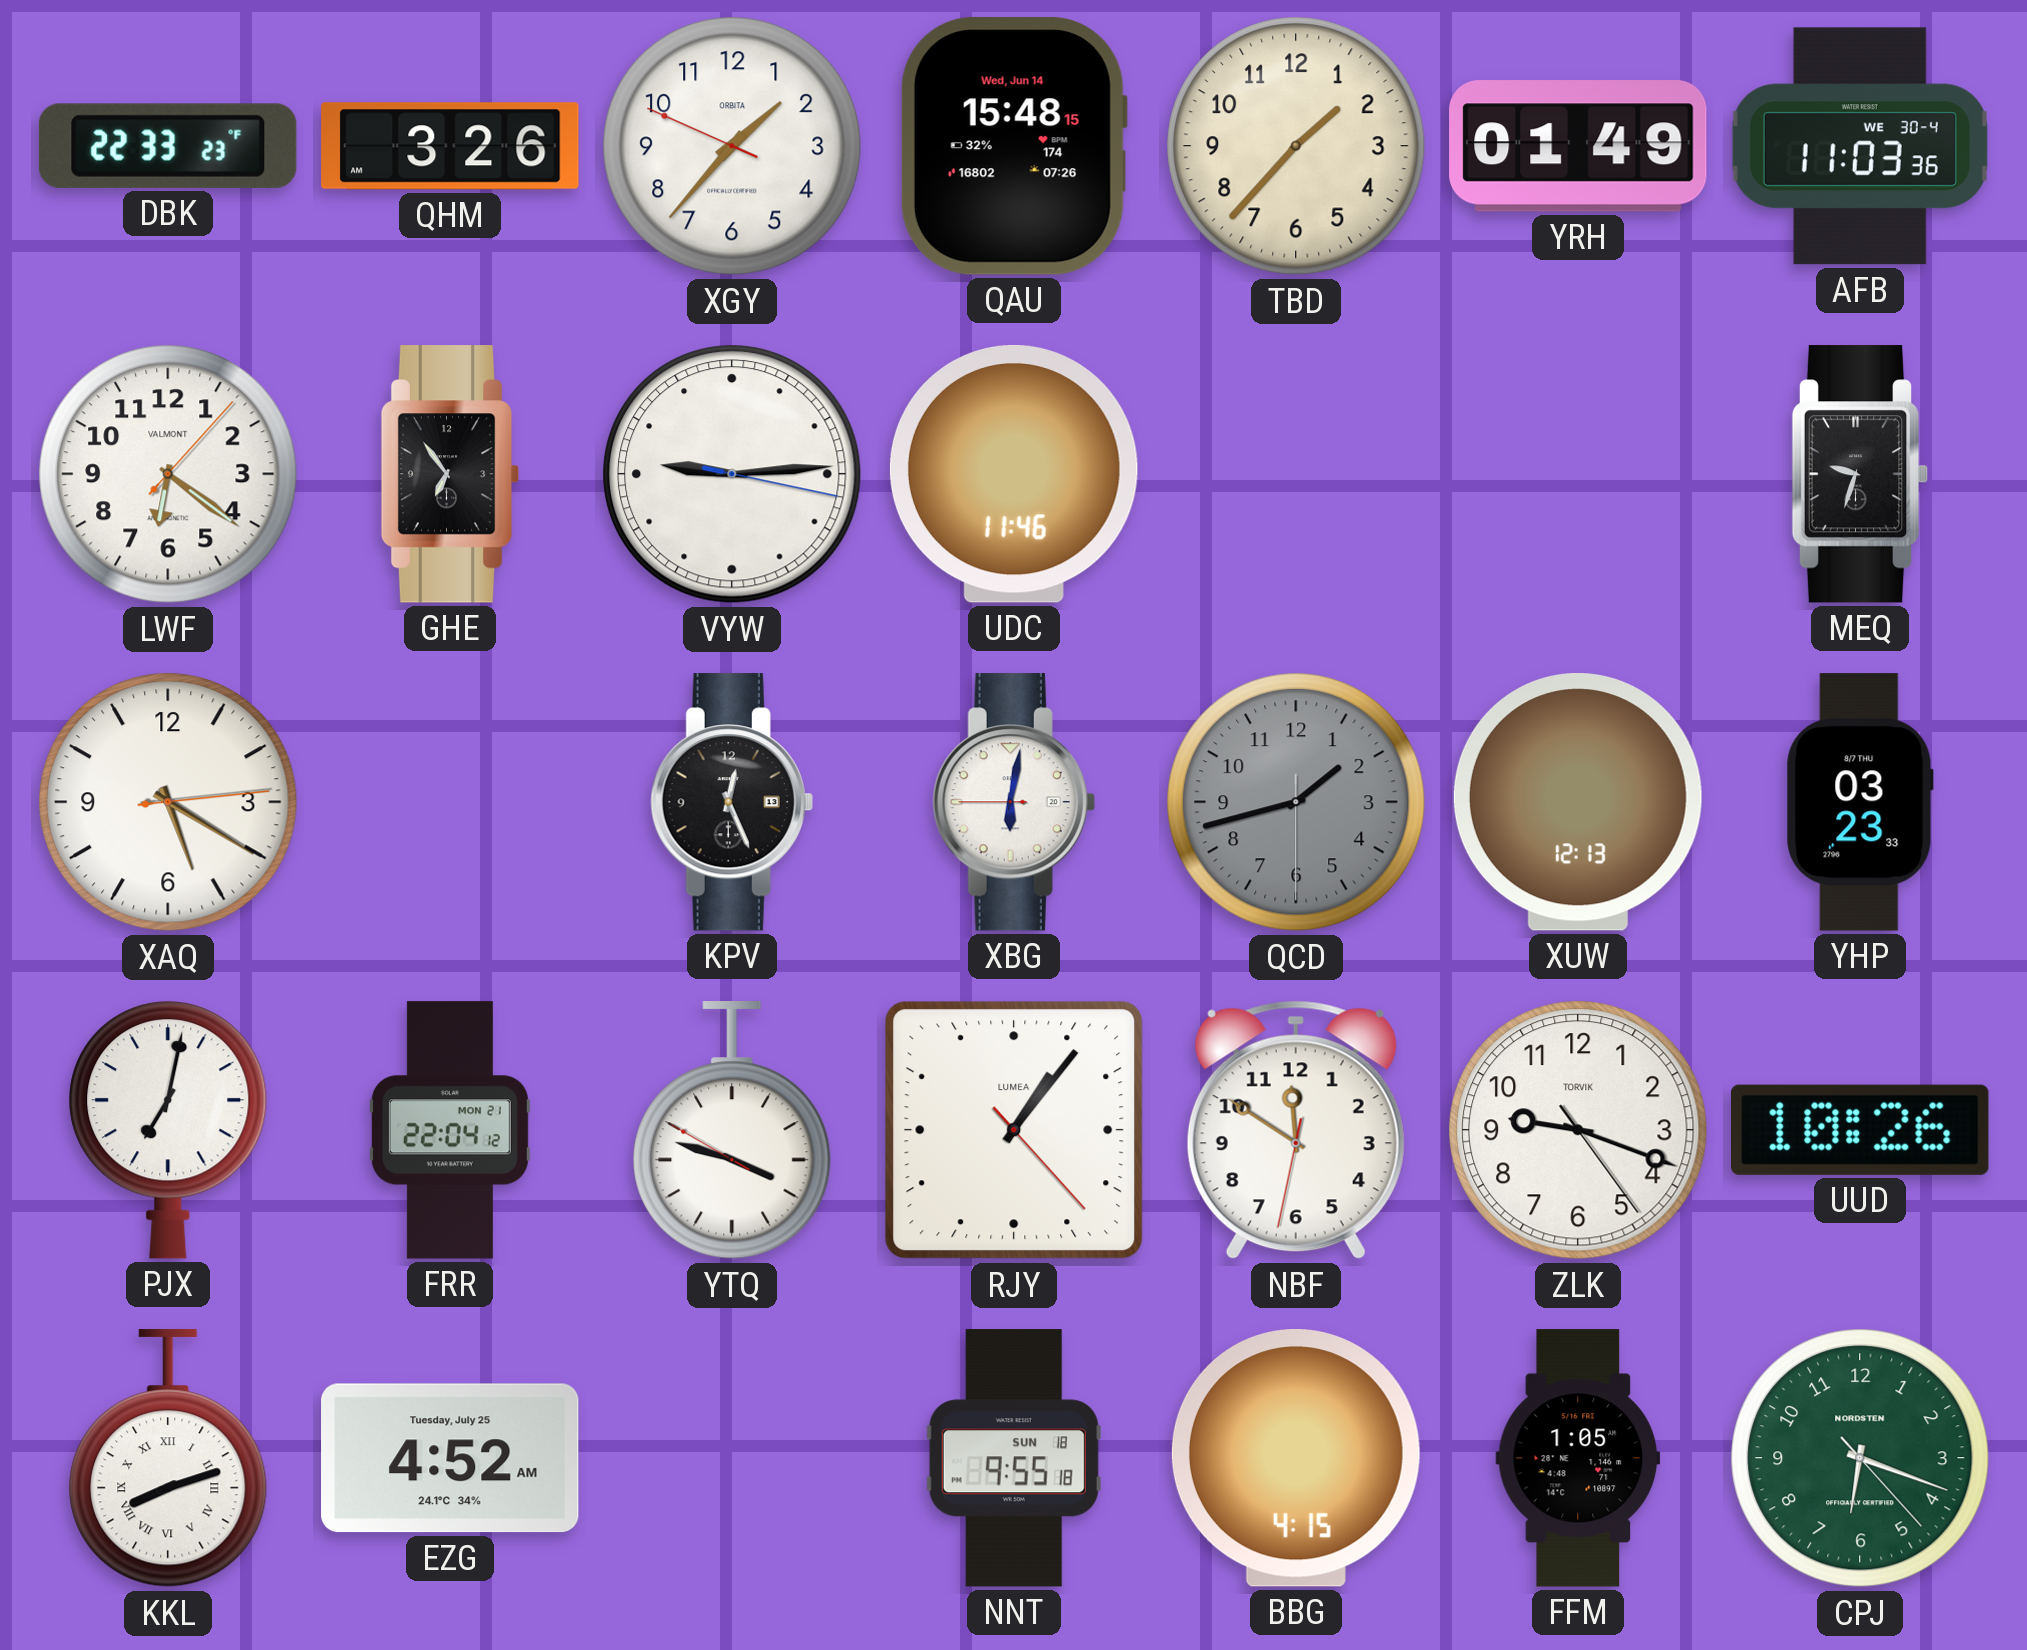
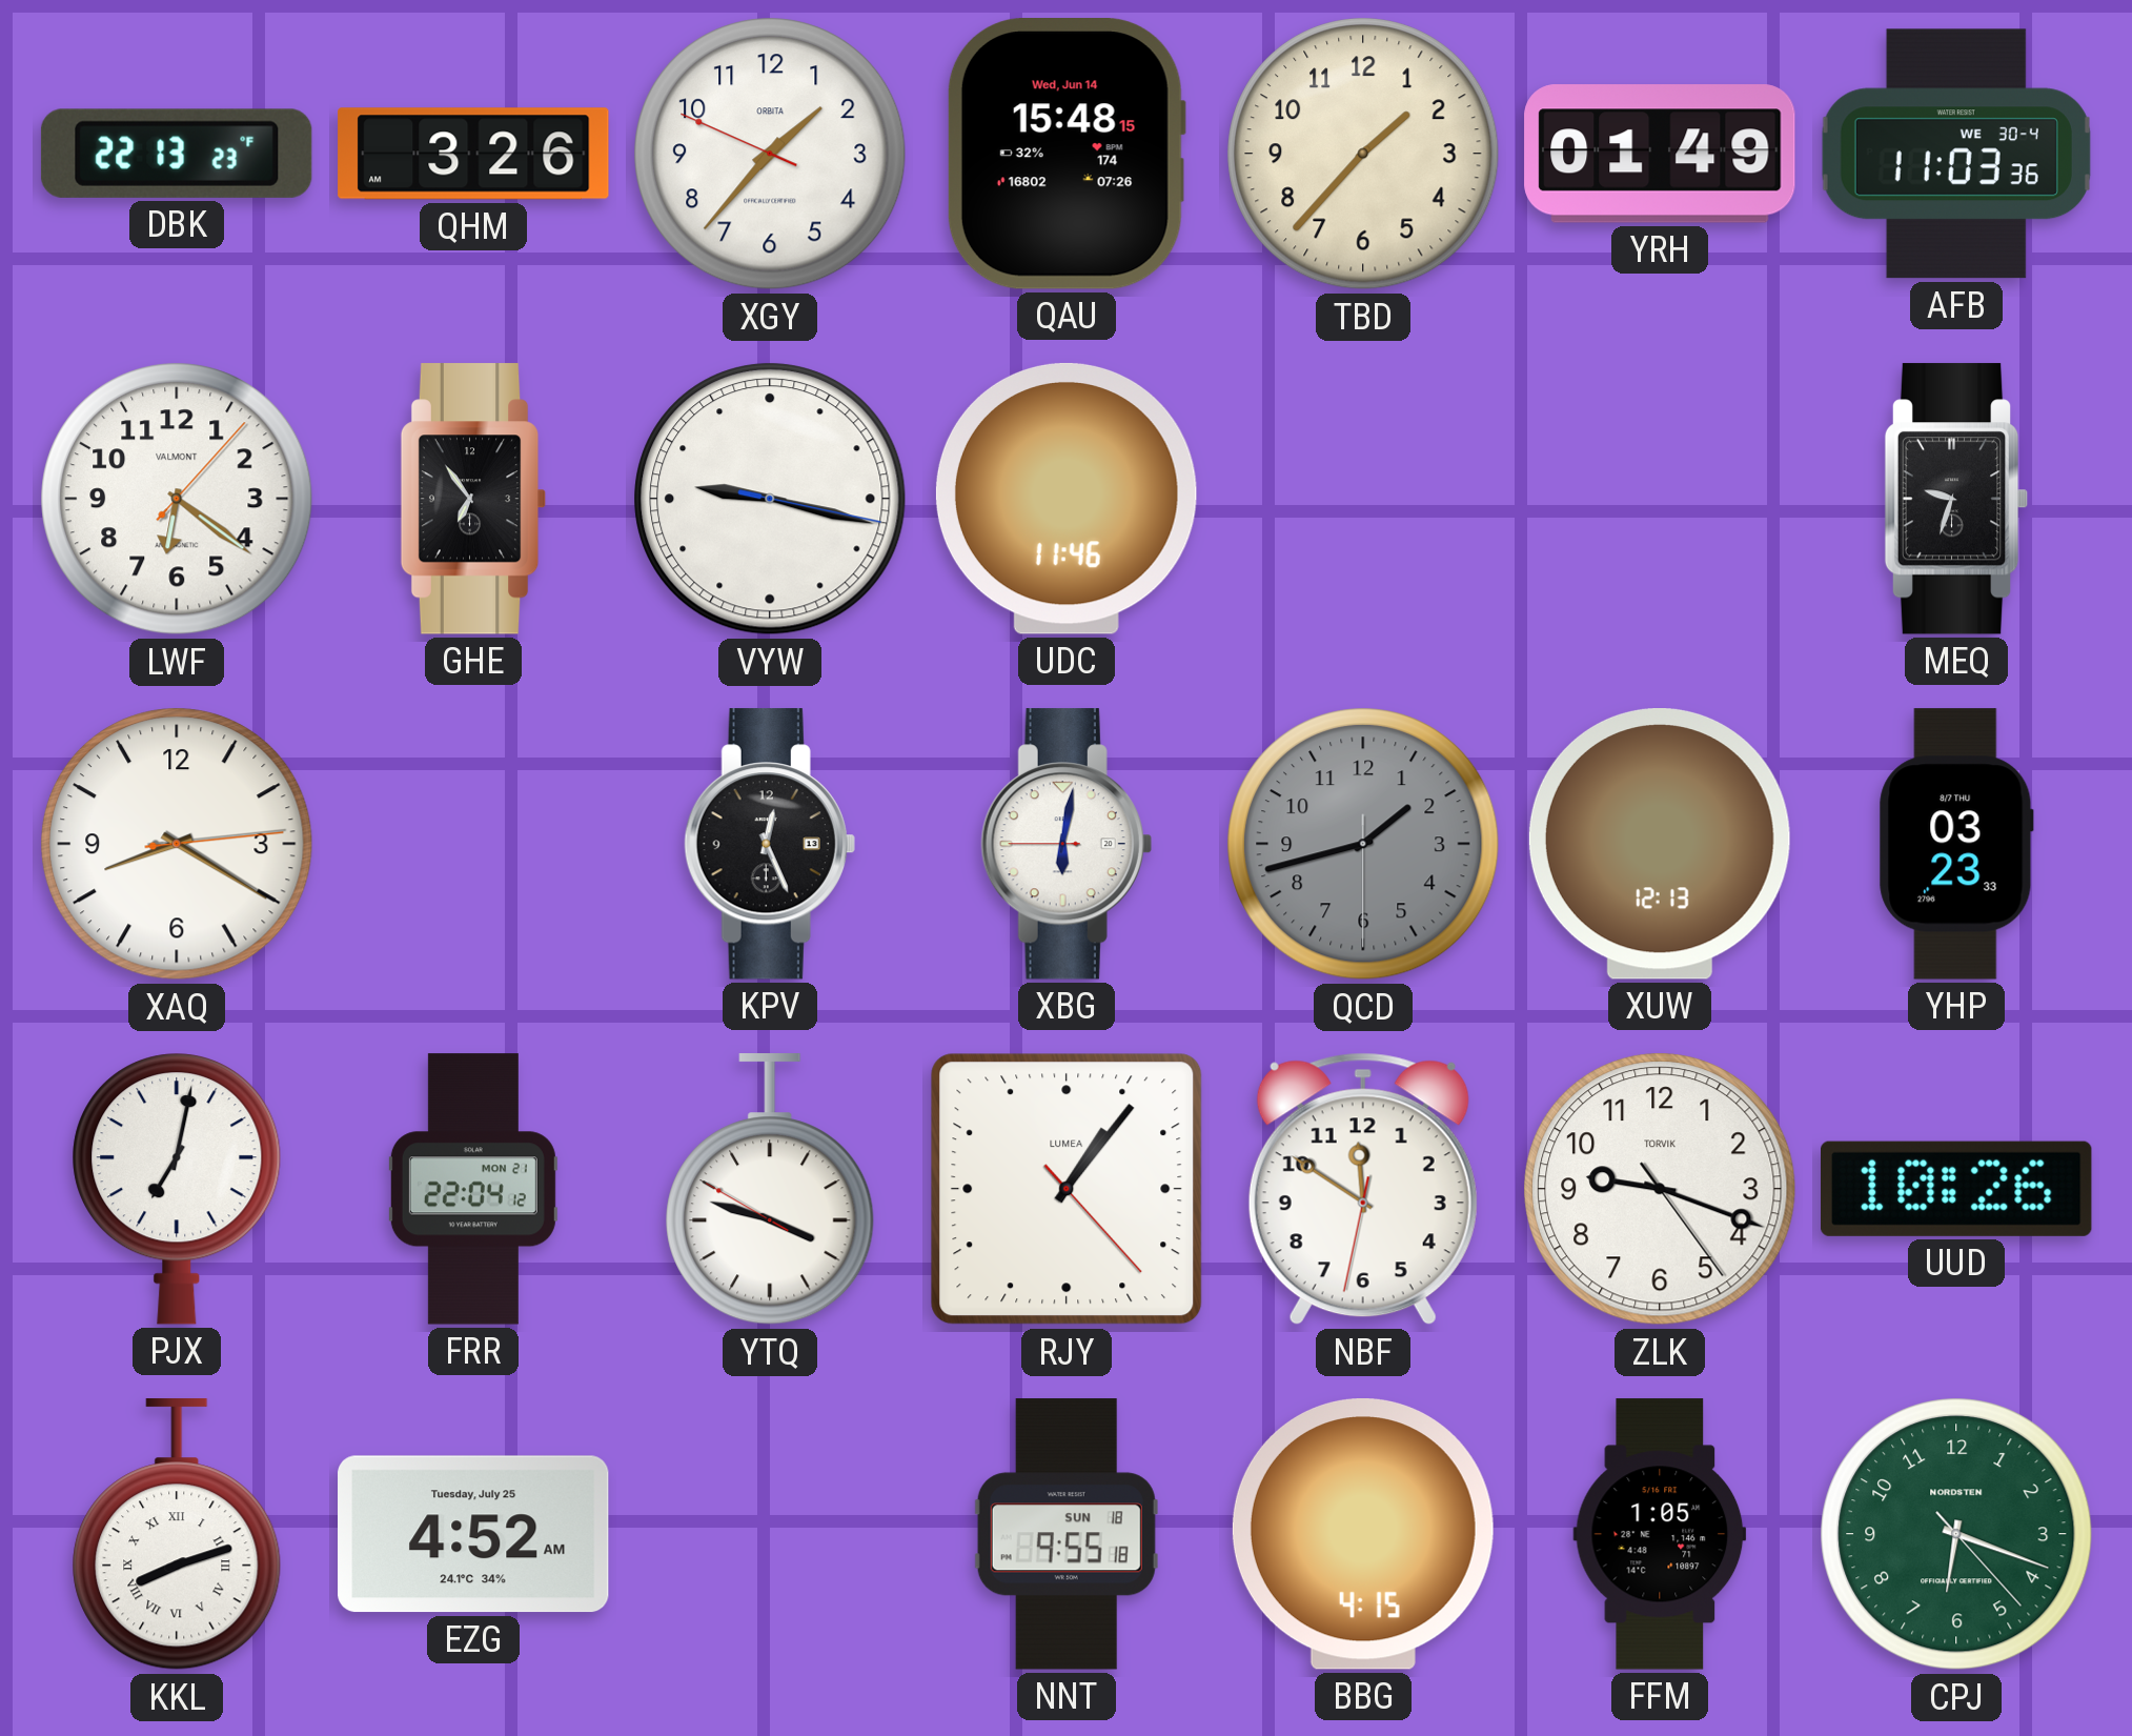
DBK: 22:33 -> 22:13
VYW: 9:14 -> 9:17
XAQ: 5:20 -> 8:20
